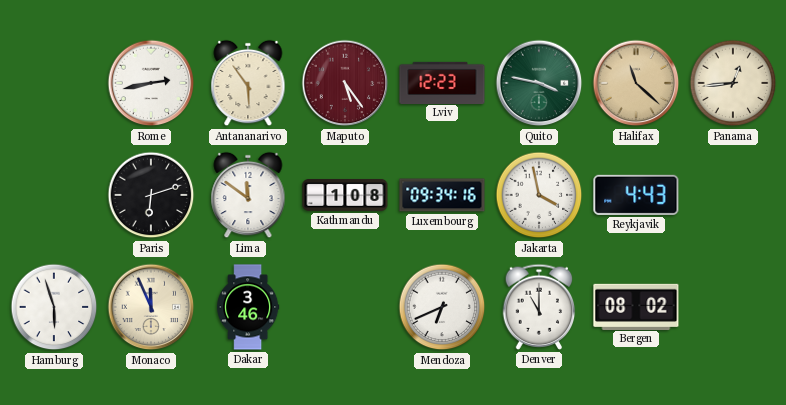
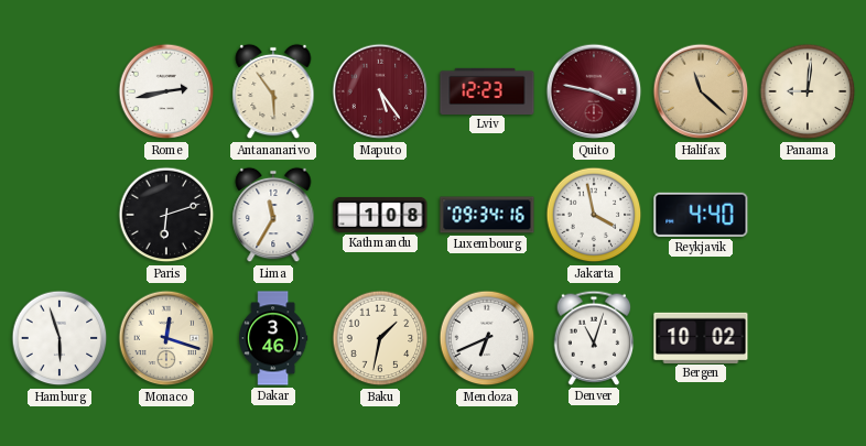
Quito dial: green -> burgundy
Panama: 12:44 -> 9:01
Lima: 11:51 -> 11:35
Reykjavik: 4:43 -> 4:40
Monaco: 11:56 -> 12:18
Baku: none -> 1:32
Denver: 11:00 -> 11:03
Bergen: 08:02 -> 10:02
